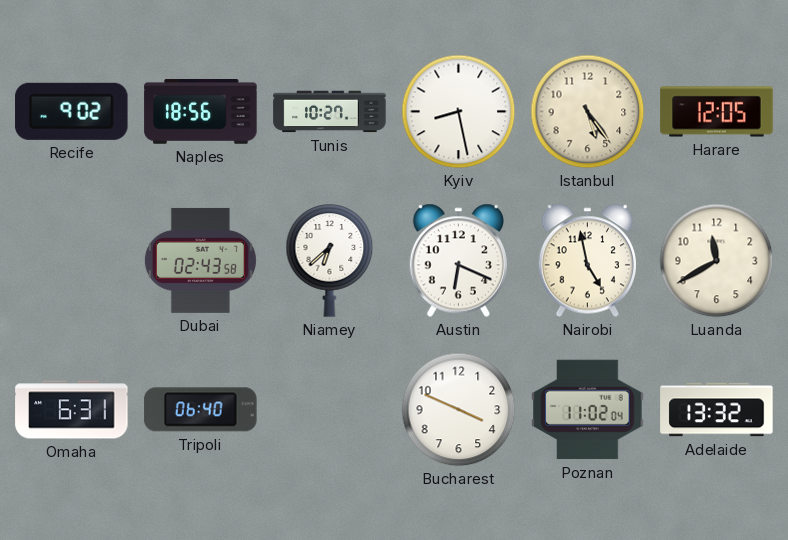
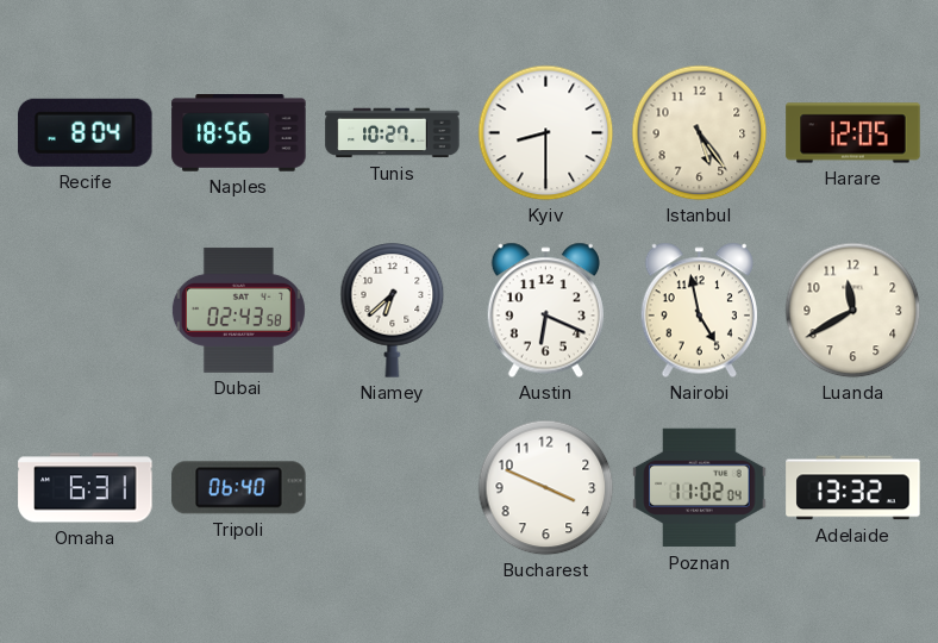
Recife: 9:02 -> 8:04
Kyiv: 8:28 -> 8:30
